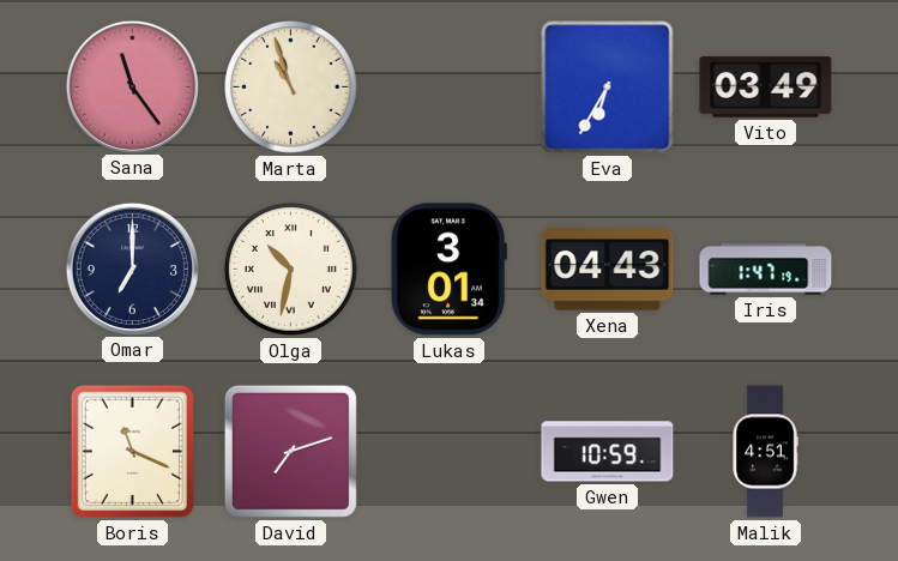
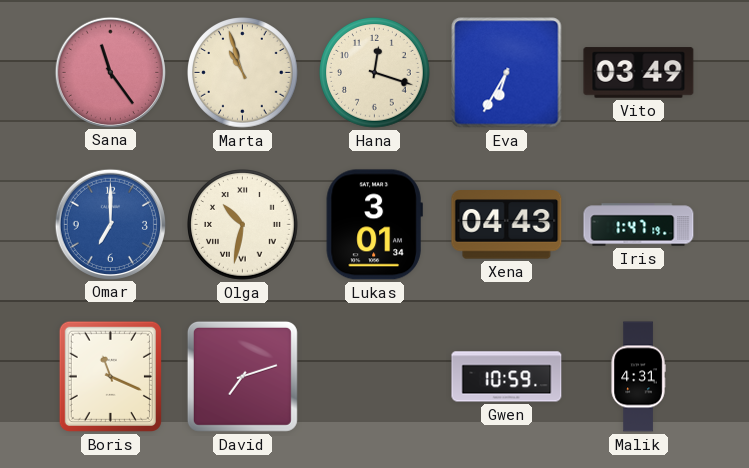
Hana: none -> 12:18
Omar dial: navy -> blue
Malik: 4:51 -> 4:31
